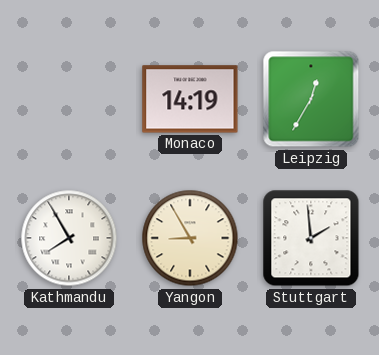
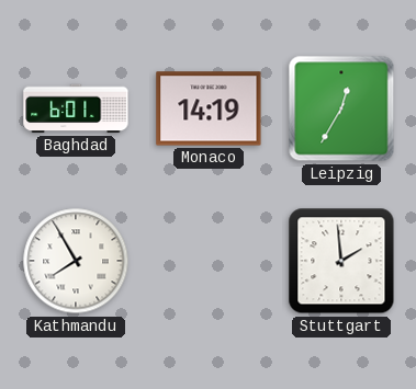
Baghdad: none -> 6:01
Yangon: 8:55 -> none
